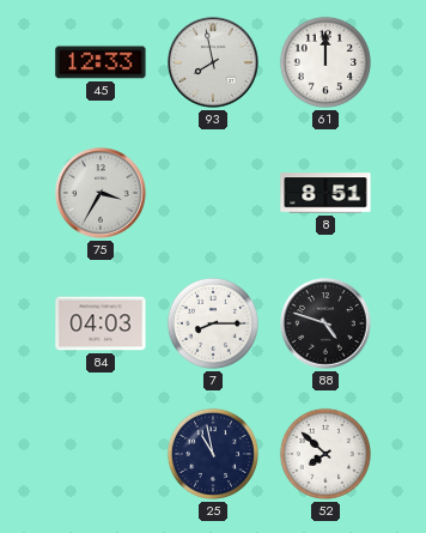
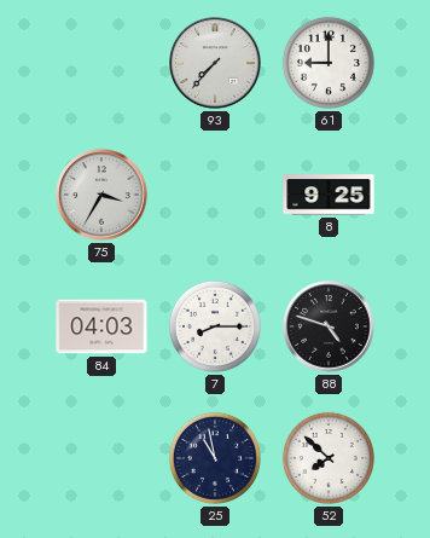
45: 12:33 -> none
93: 7:58 -> 7:37
61: 12:00 -> 9:00
8: 8:51 -> 9:25
